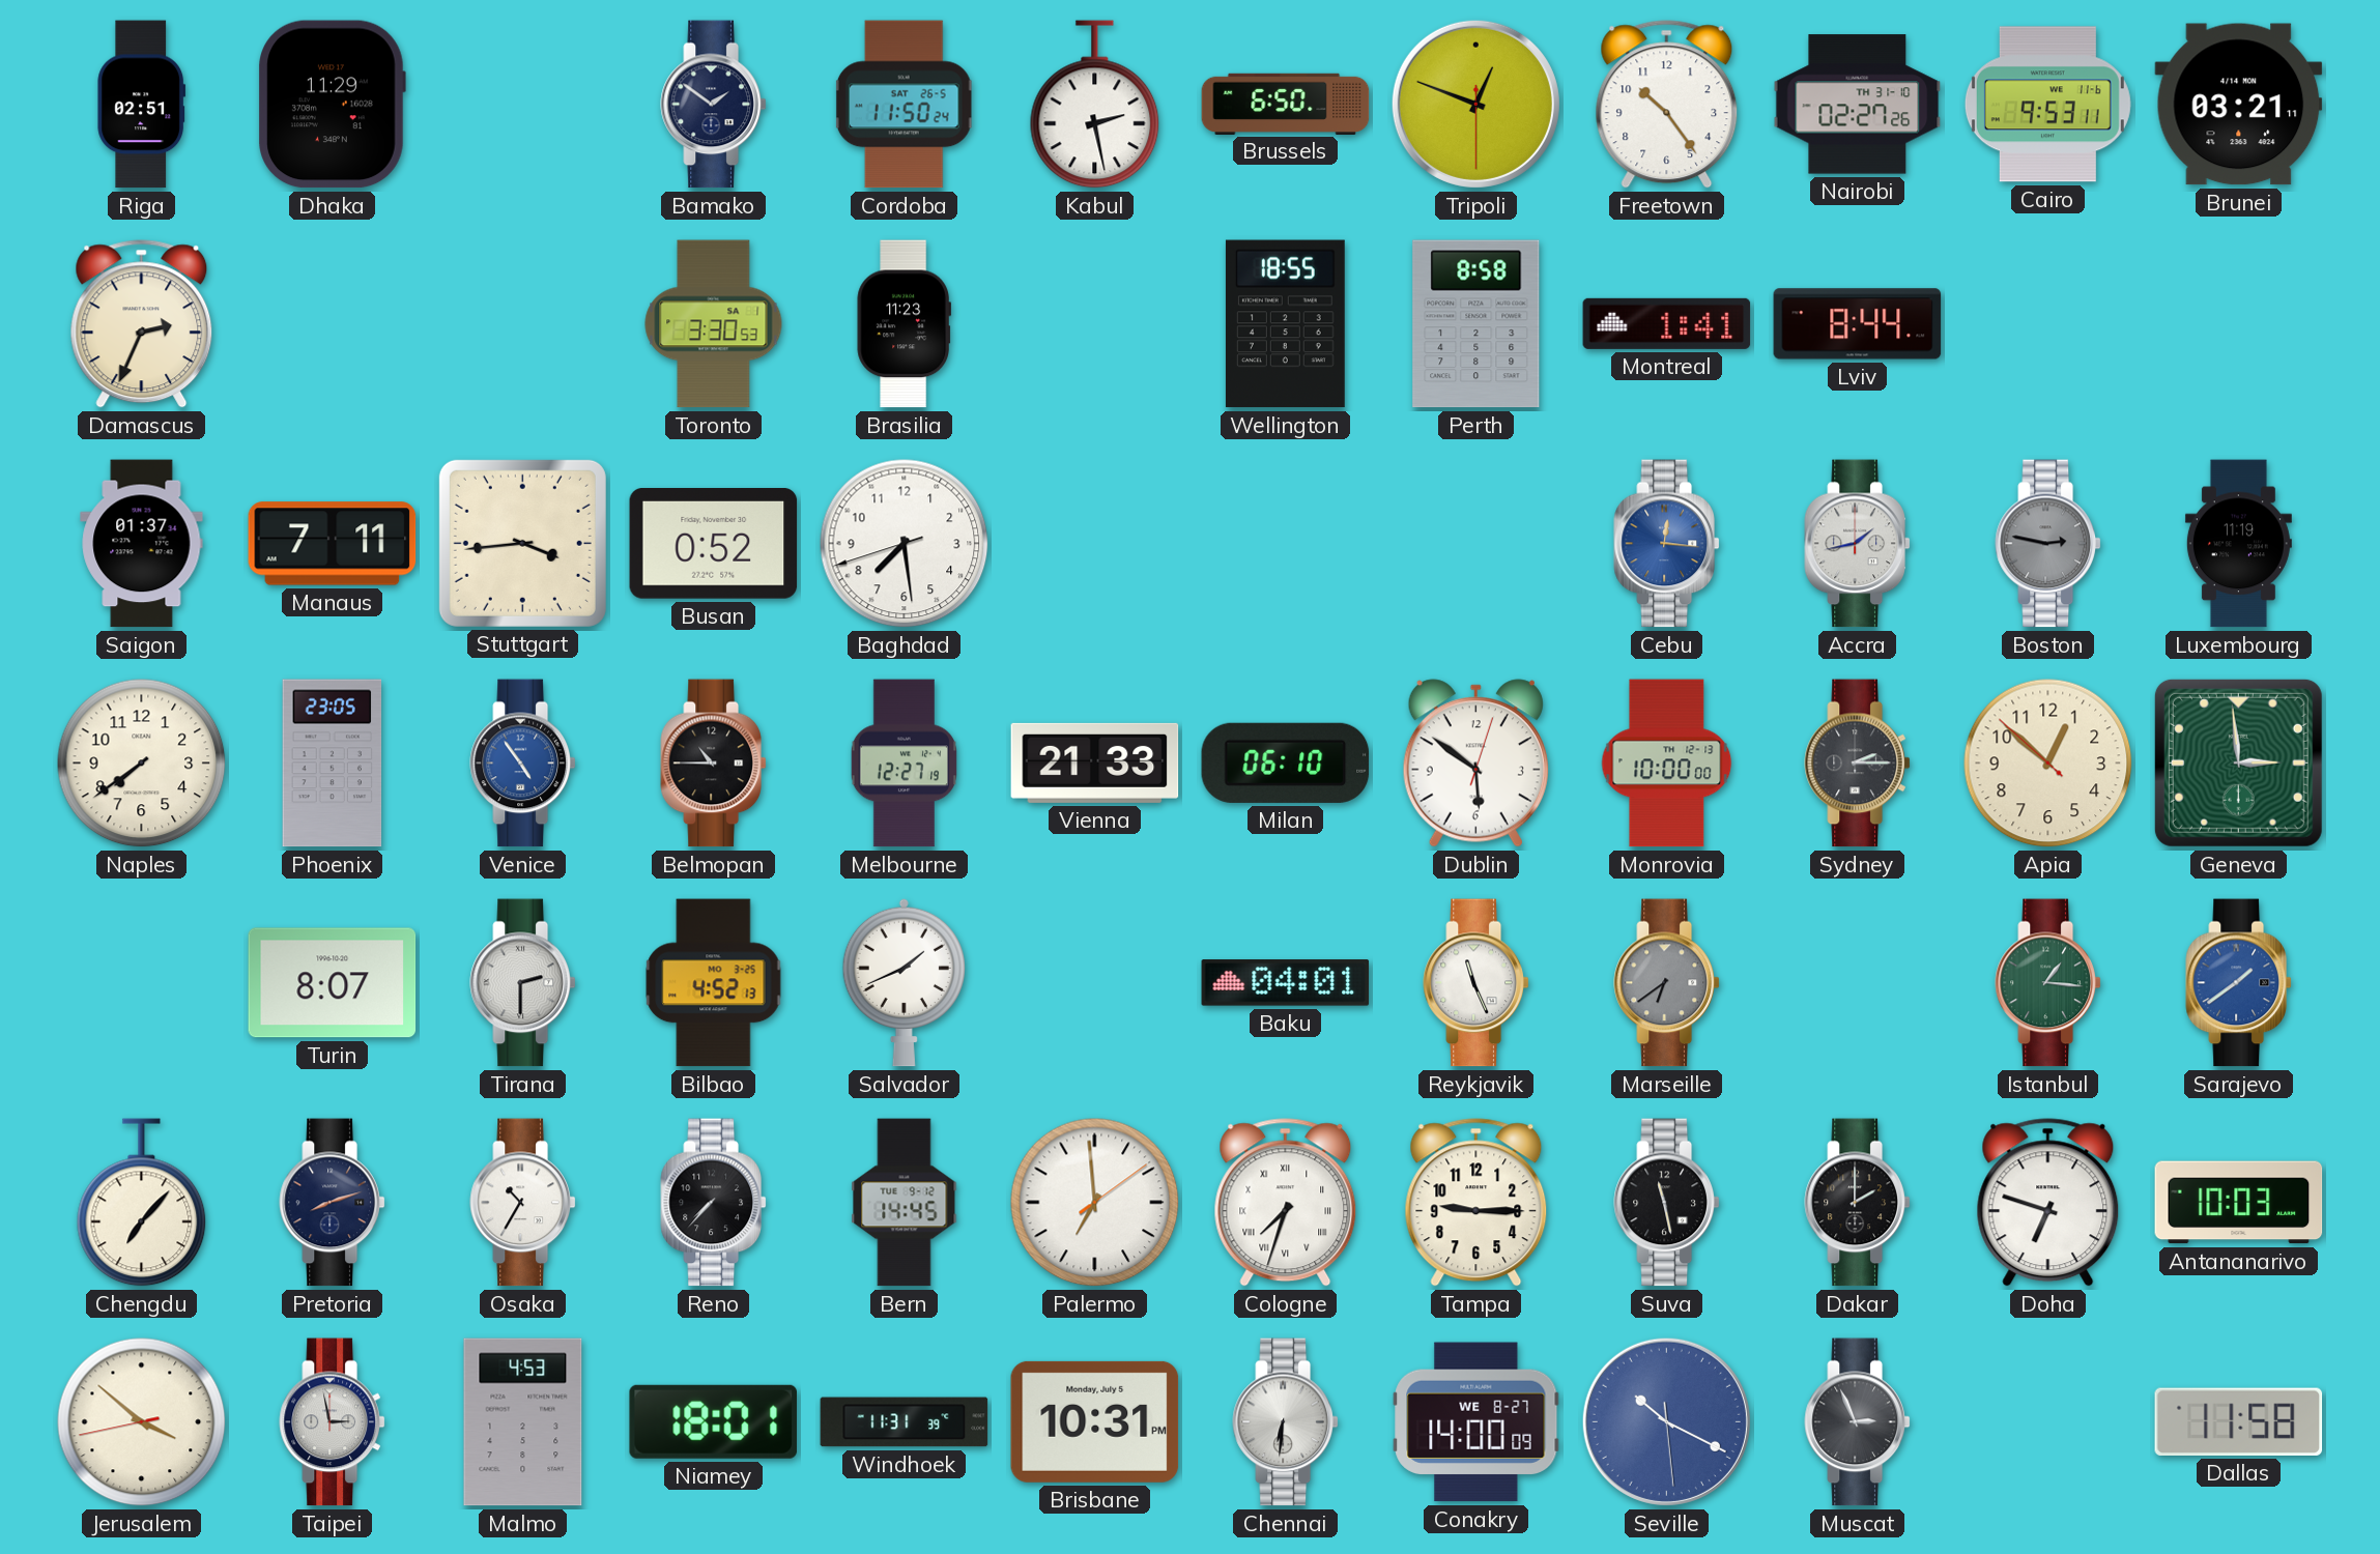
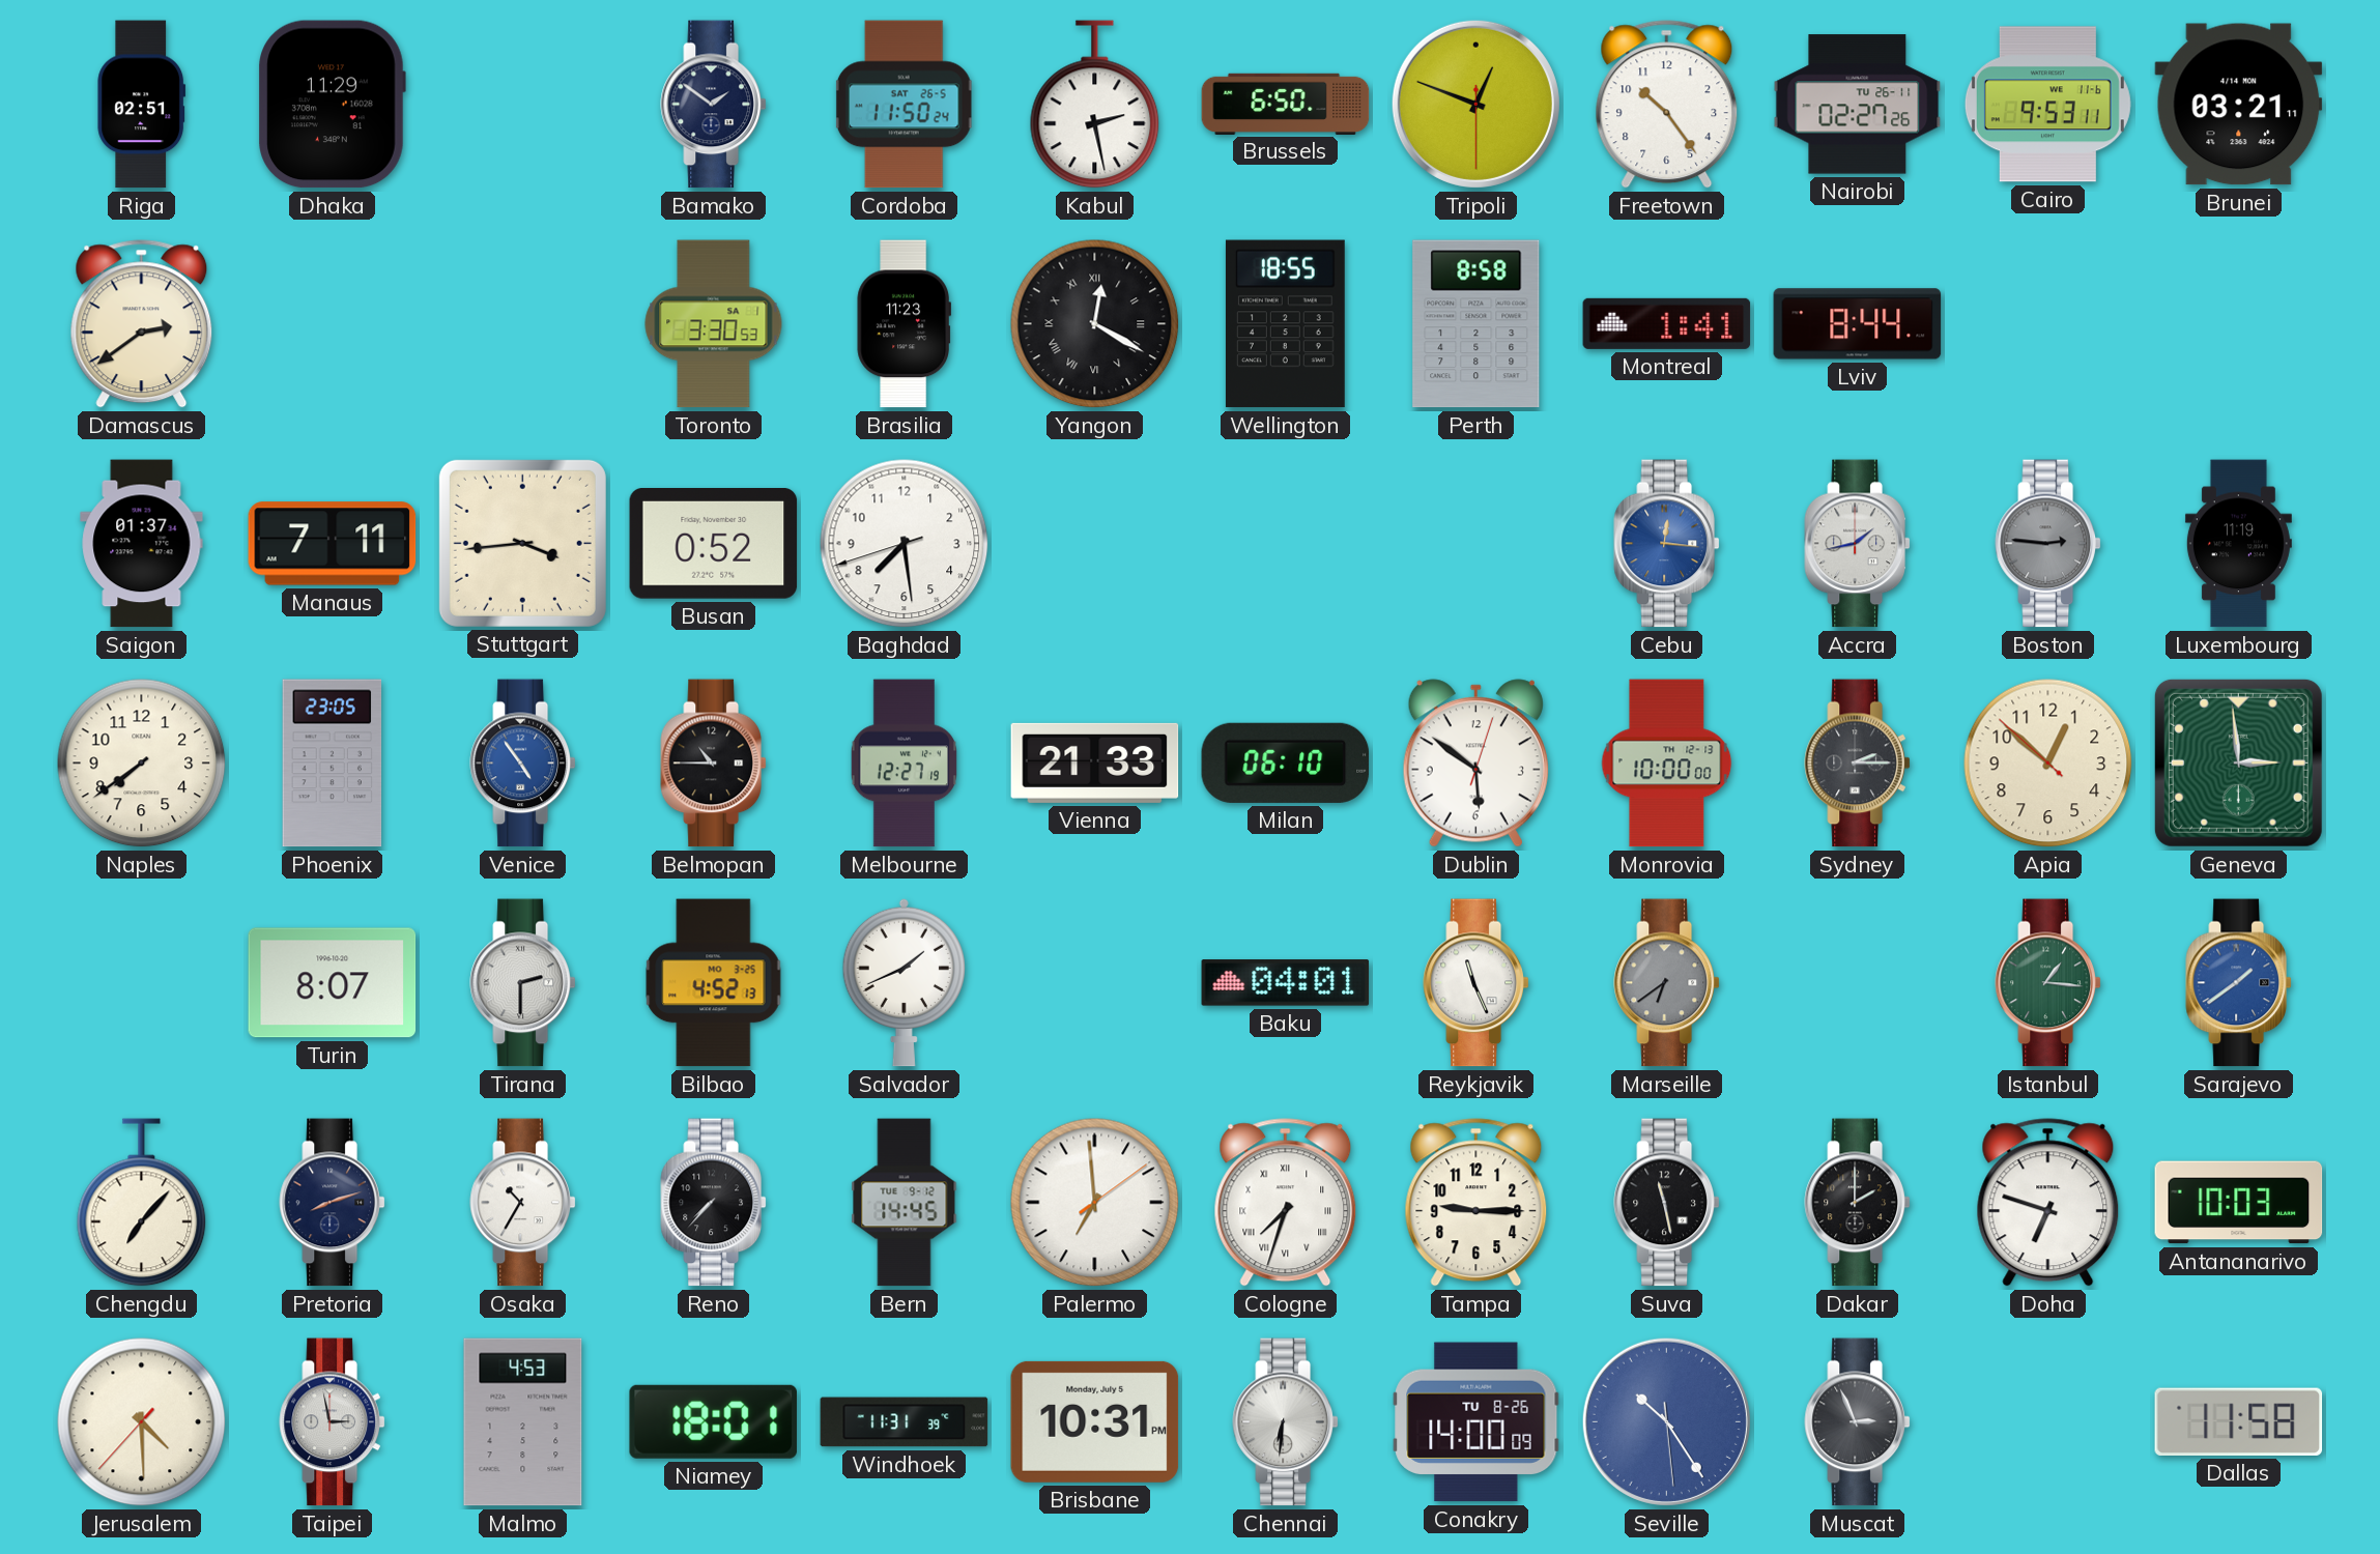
Nairobi date: TH 31-10 -> TU 26-11
Damascus: 2:34 -> 2:39
Yangon: none -> 12:20
Boston: 2:47 -> 2:46
Jerusalem: 3:51 -> 4:29
Conakry date: WE 8-27 -> TU 8-26
Seville: 10:19 -> 10:24
